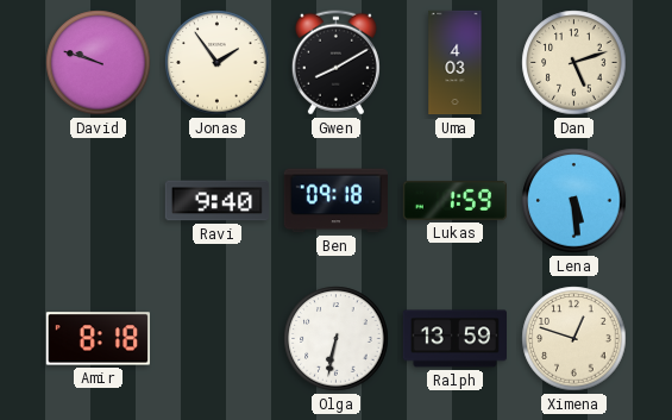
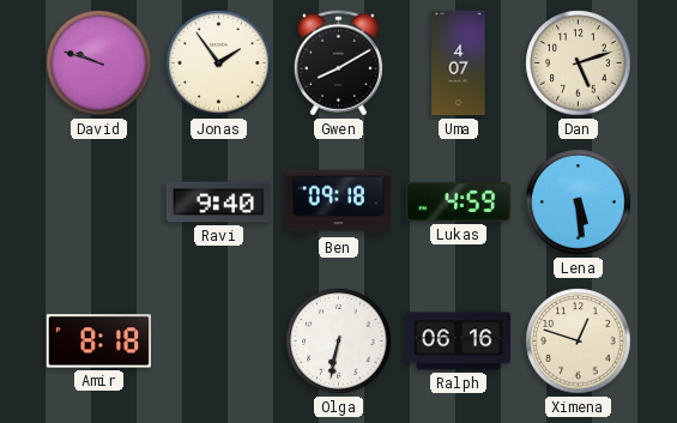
Uma: 4:03 -> 4:07
Lukas: 1:59 -> 4:59
Ralph: 13:59 -> 06:16
